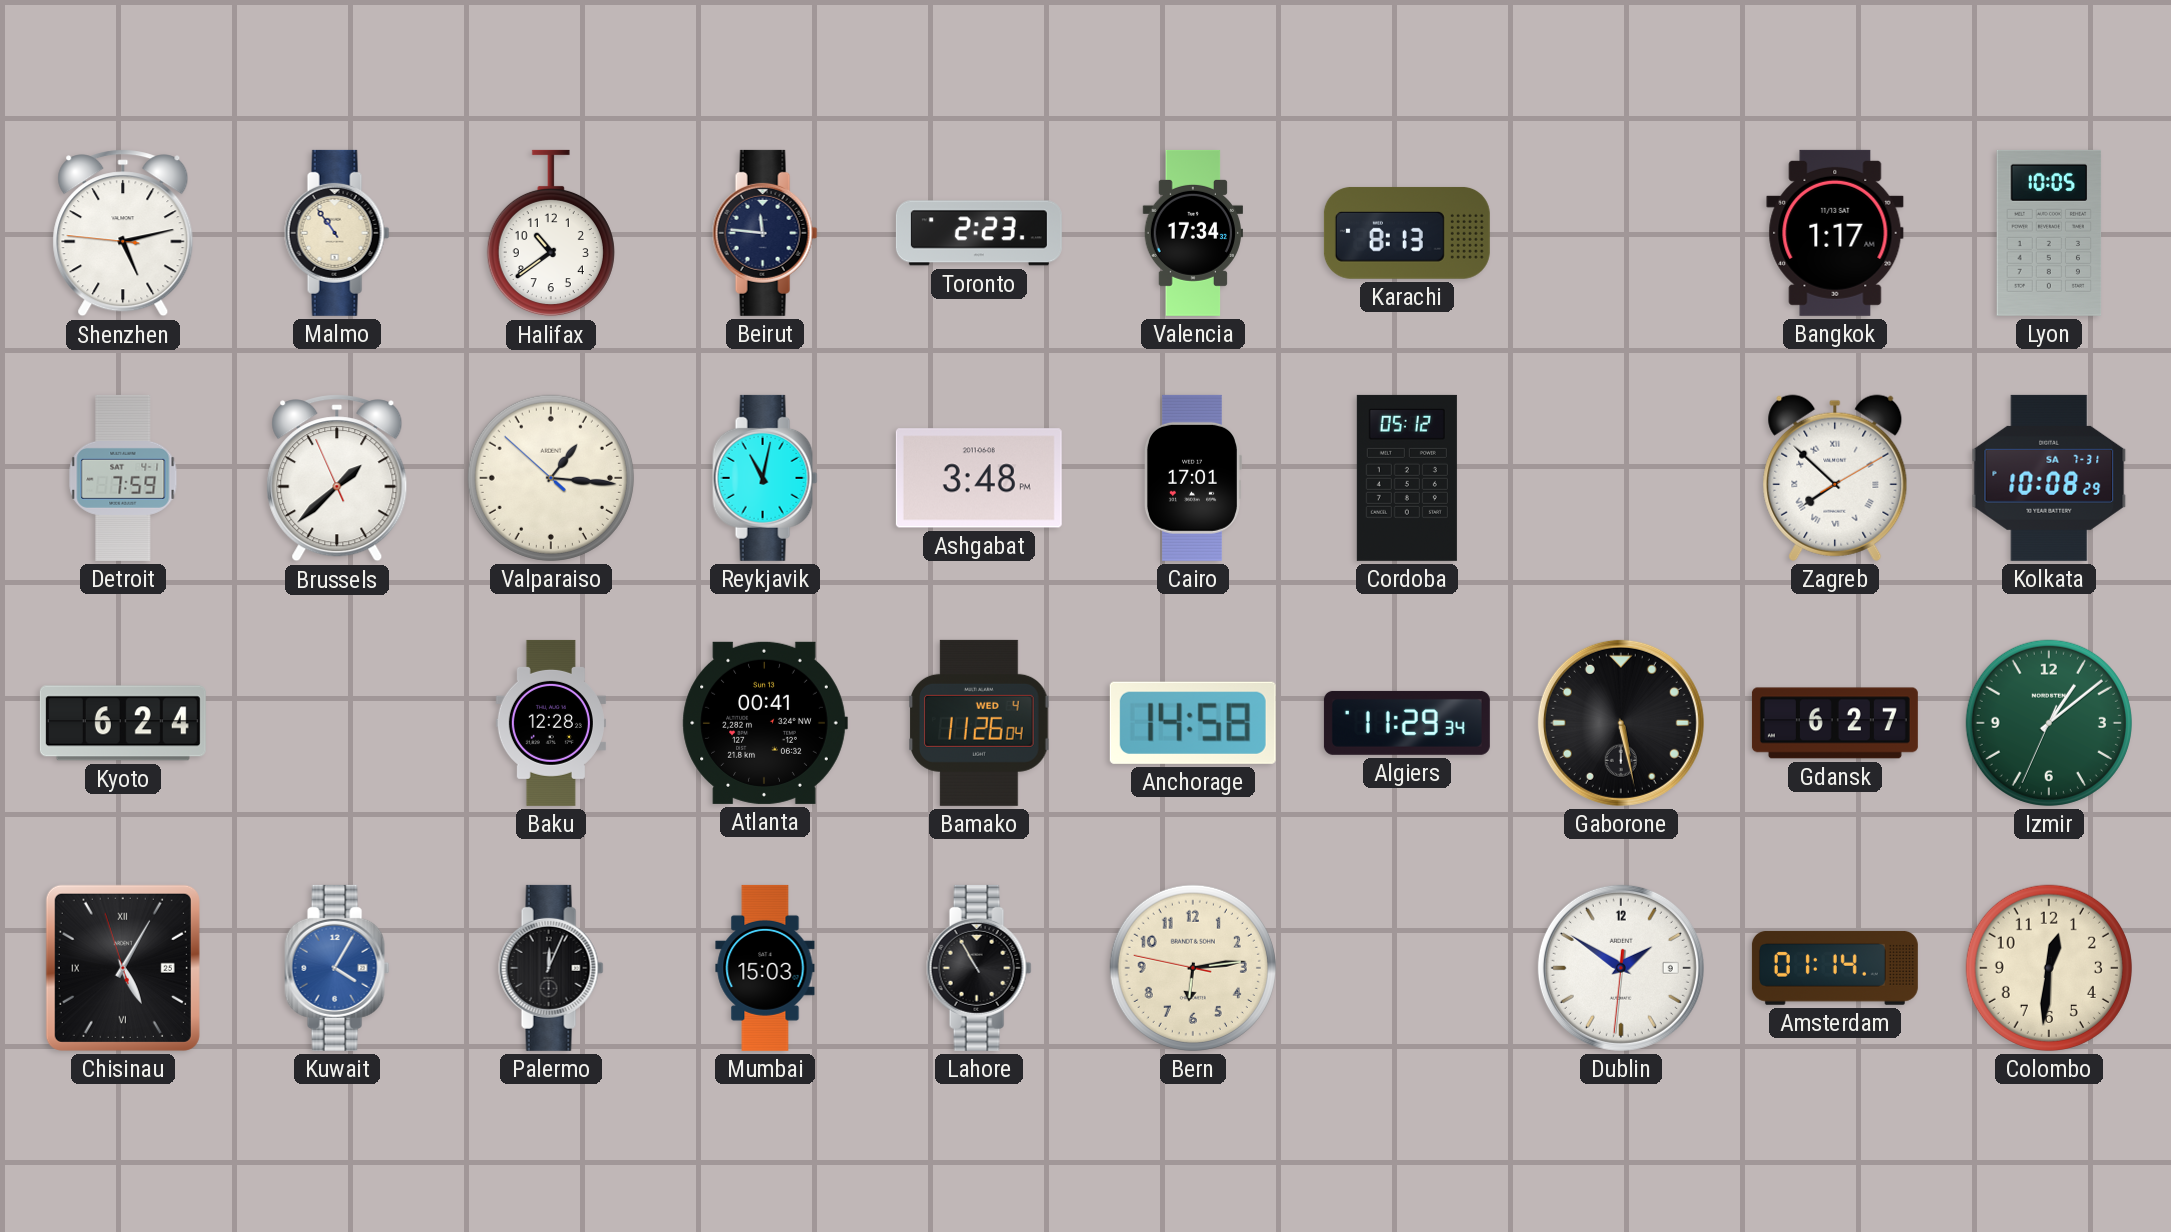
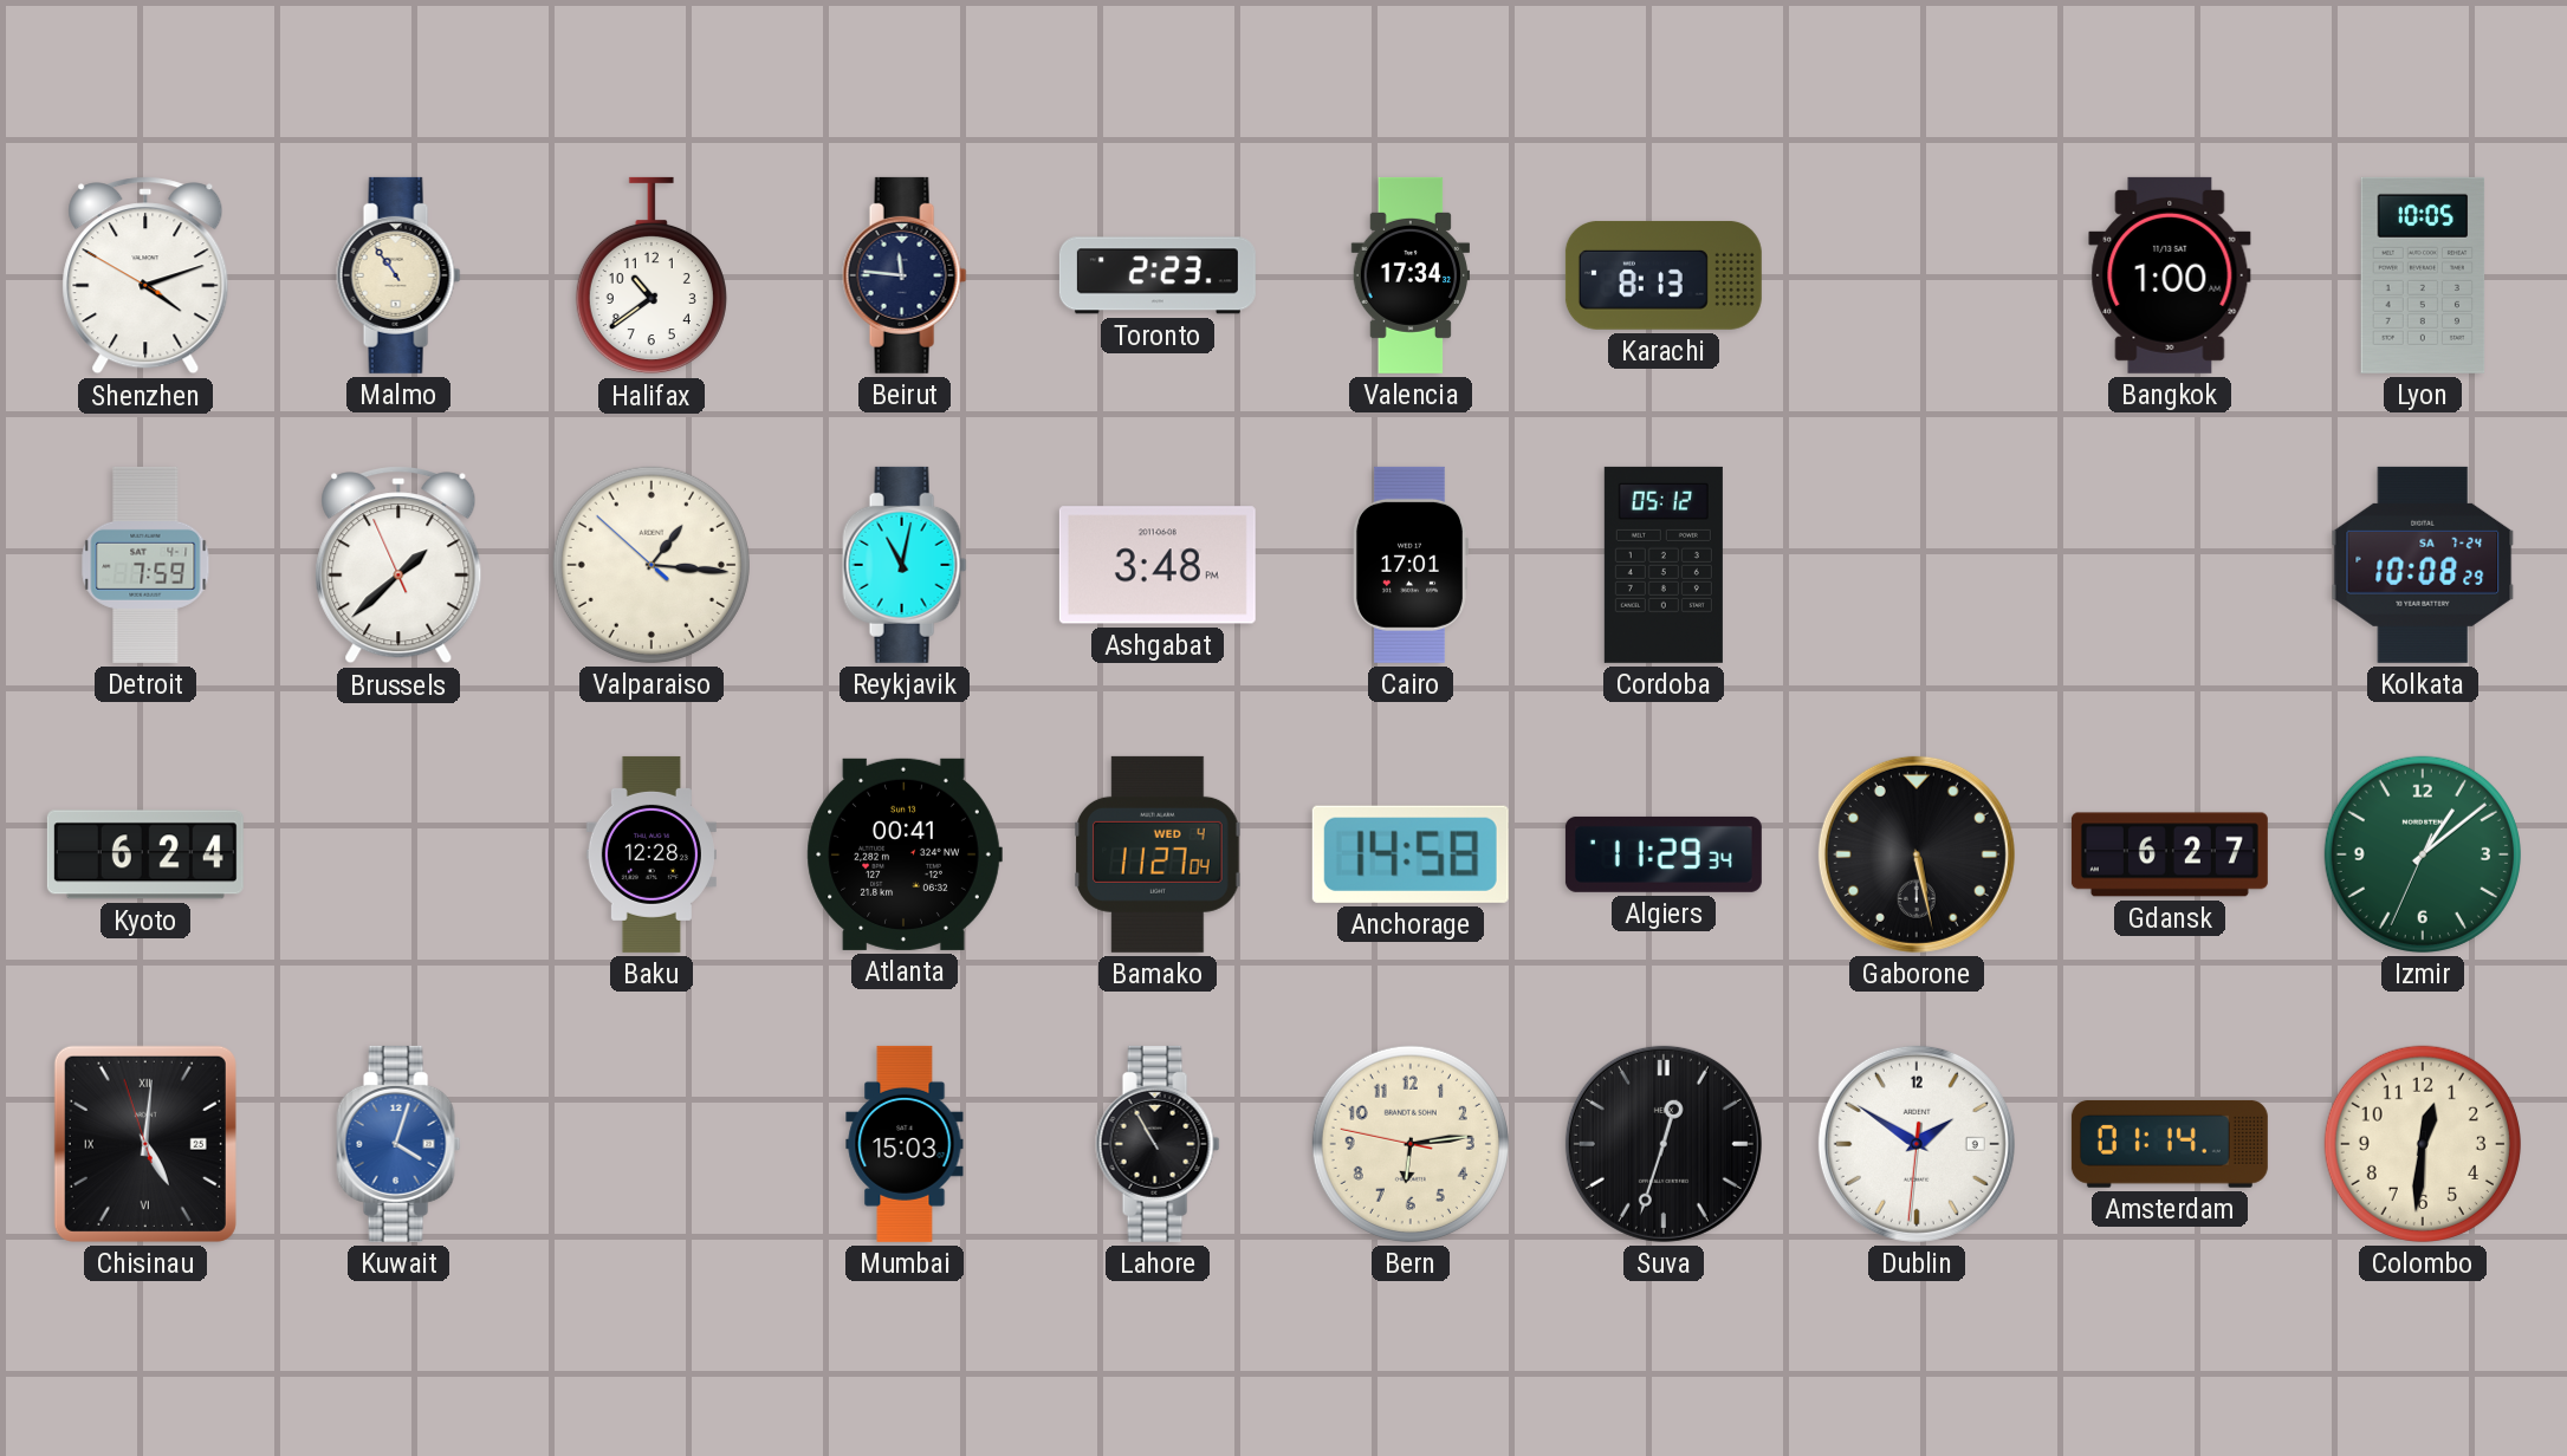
Shenzhen: 5:12 -> 4:11
Bangkok: 1:17 -> 1:00
Zagreb: 7:52 -> none
Kolkata date: SA 7-31 -> SA 7-24
Bamako: 11:26 -> 11:27
Chisinau: 5:04 -> 5:00
Kuwait: 4:05 -> 4:03
Palermo: 12:04 -> none
Suva: none -> 12:33
